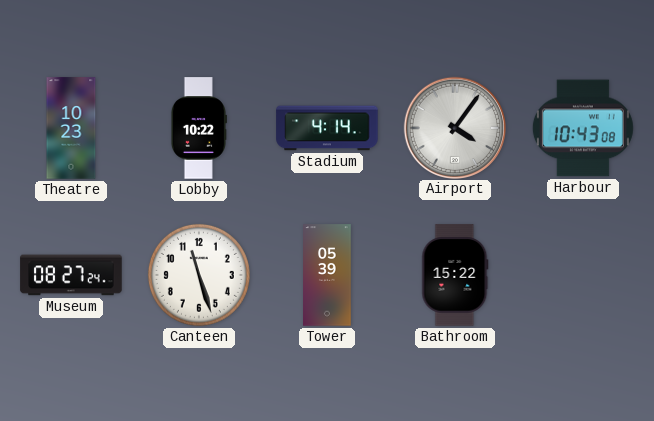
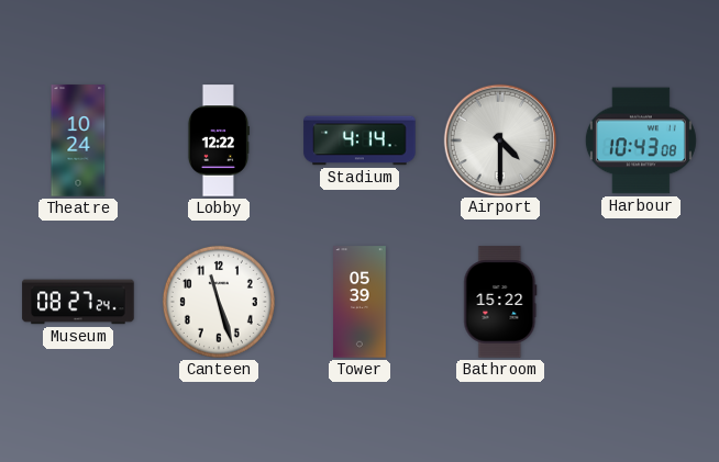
Theatre: 10:23 -> 10:24
Lobby: 10:22 -> 12:22
Airport: 4:06 -> 4:30
